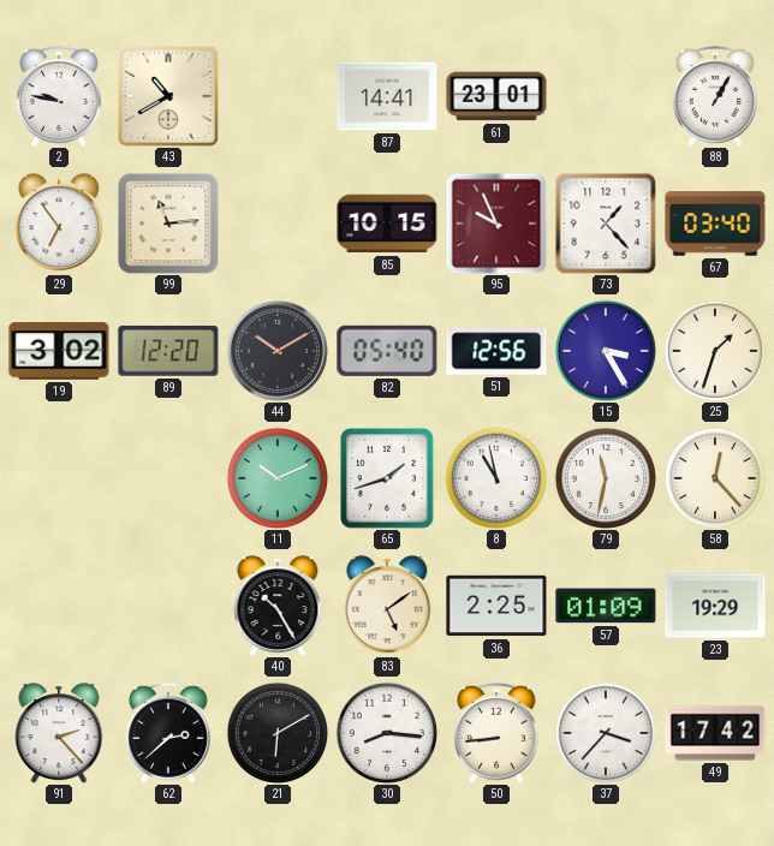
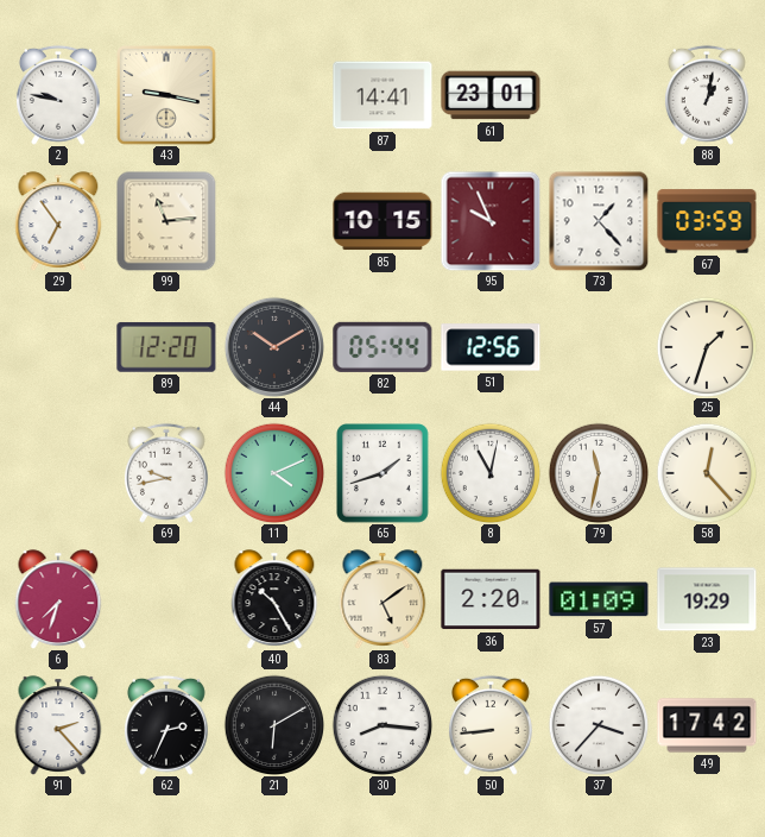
43: 10:40 -> 9:17
88: 1:05 -> 1:02
67: 03:40 -> 03:59
19: 3:02 -> none
82: 05:40 -> 05:44
15: 3:25 -> none
69: none -> 9:43
11: 10:11 -> 4:11
8: 10:58 -> 11:02
6: none -> 7:33
36: 2:25 -> 2:20
62: 2:38 -> 2:34
